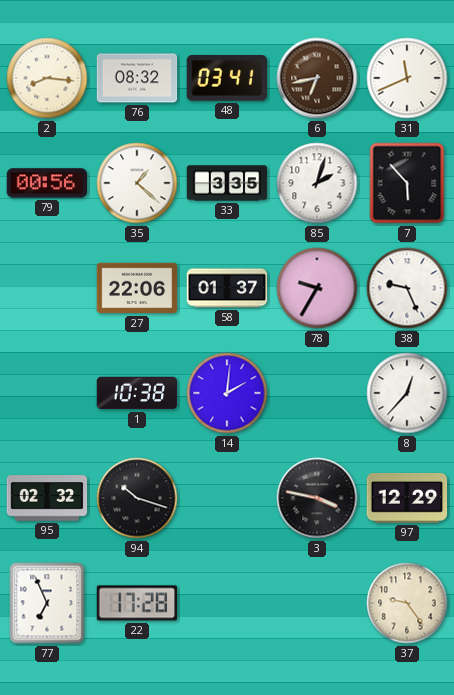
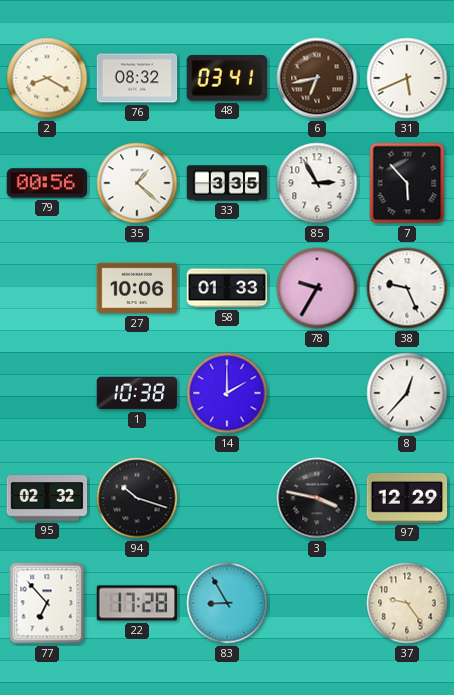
2: 8:16 -> 8:20
31: 11:41 -> 5:41
85: 2:03 -> 2:55
27: 22:06 -> 10:06
58: 01:37 -> 01:33
14: 2:01 -> 2:00
77: 6:56 -> 6:53
83: none -> 8:55
